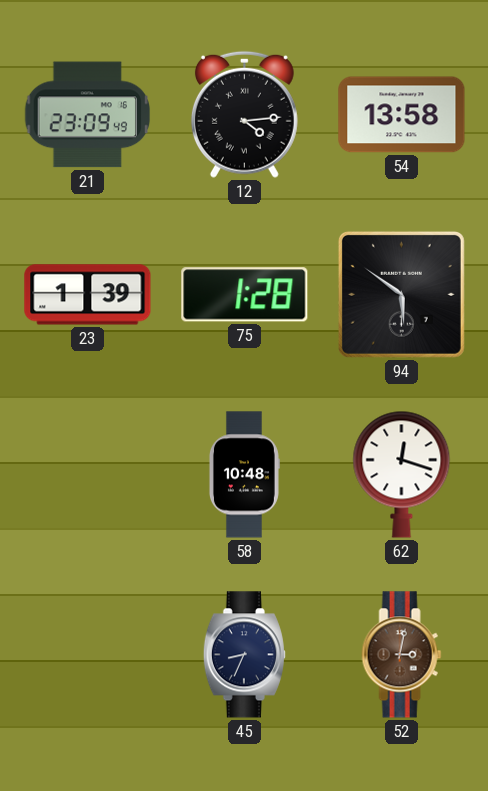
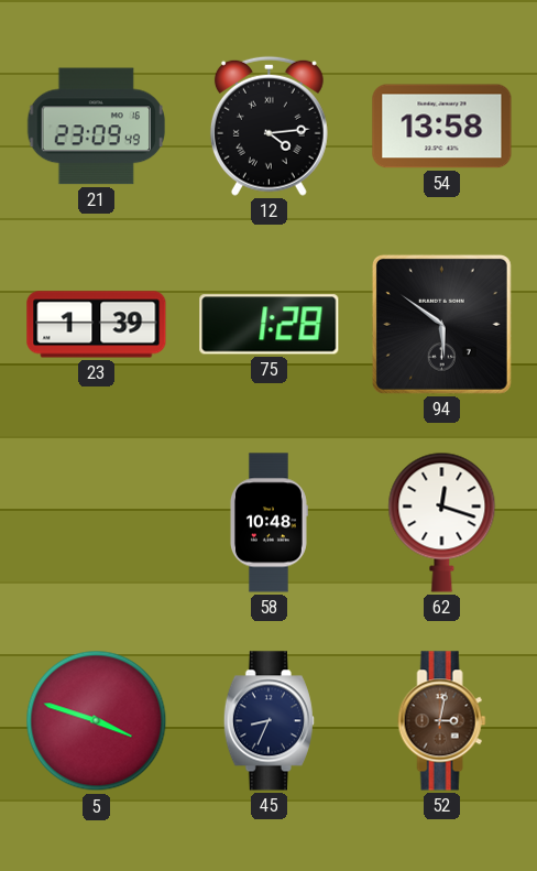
5: none -> 3:48
